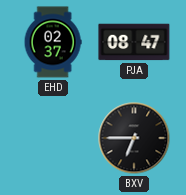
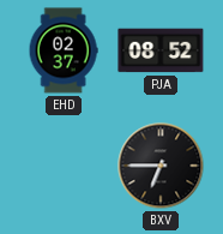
PJA: 08:47 -> 08:52
